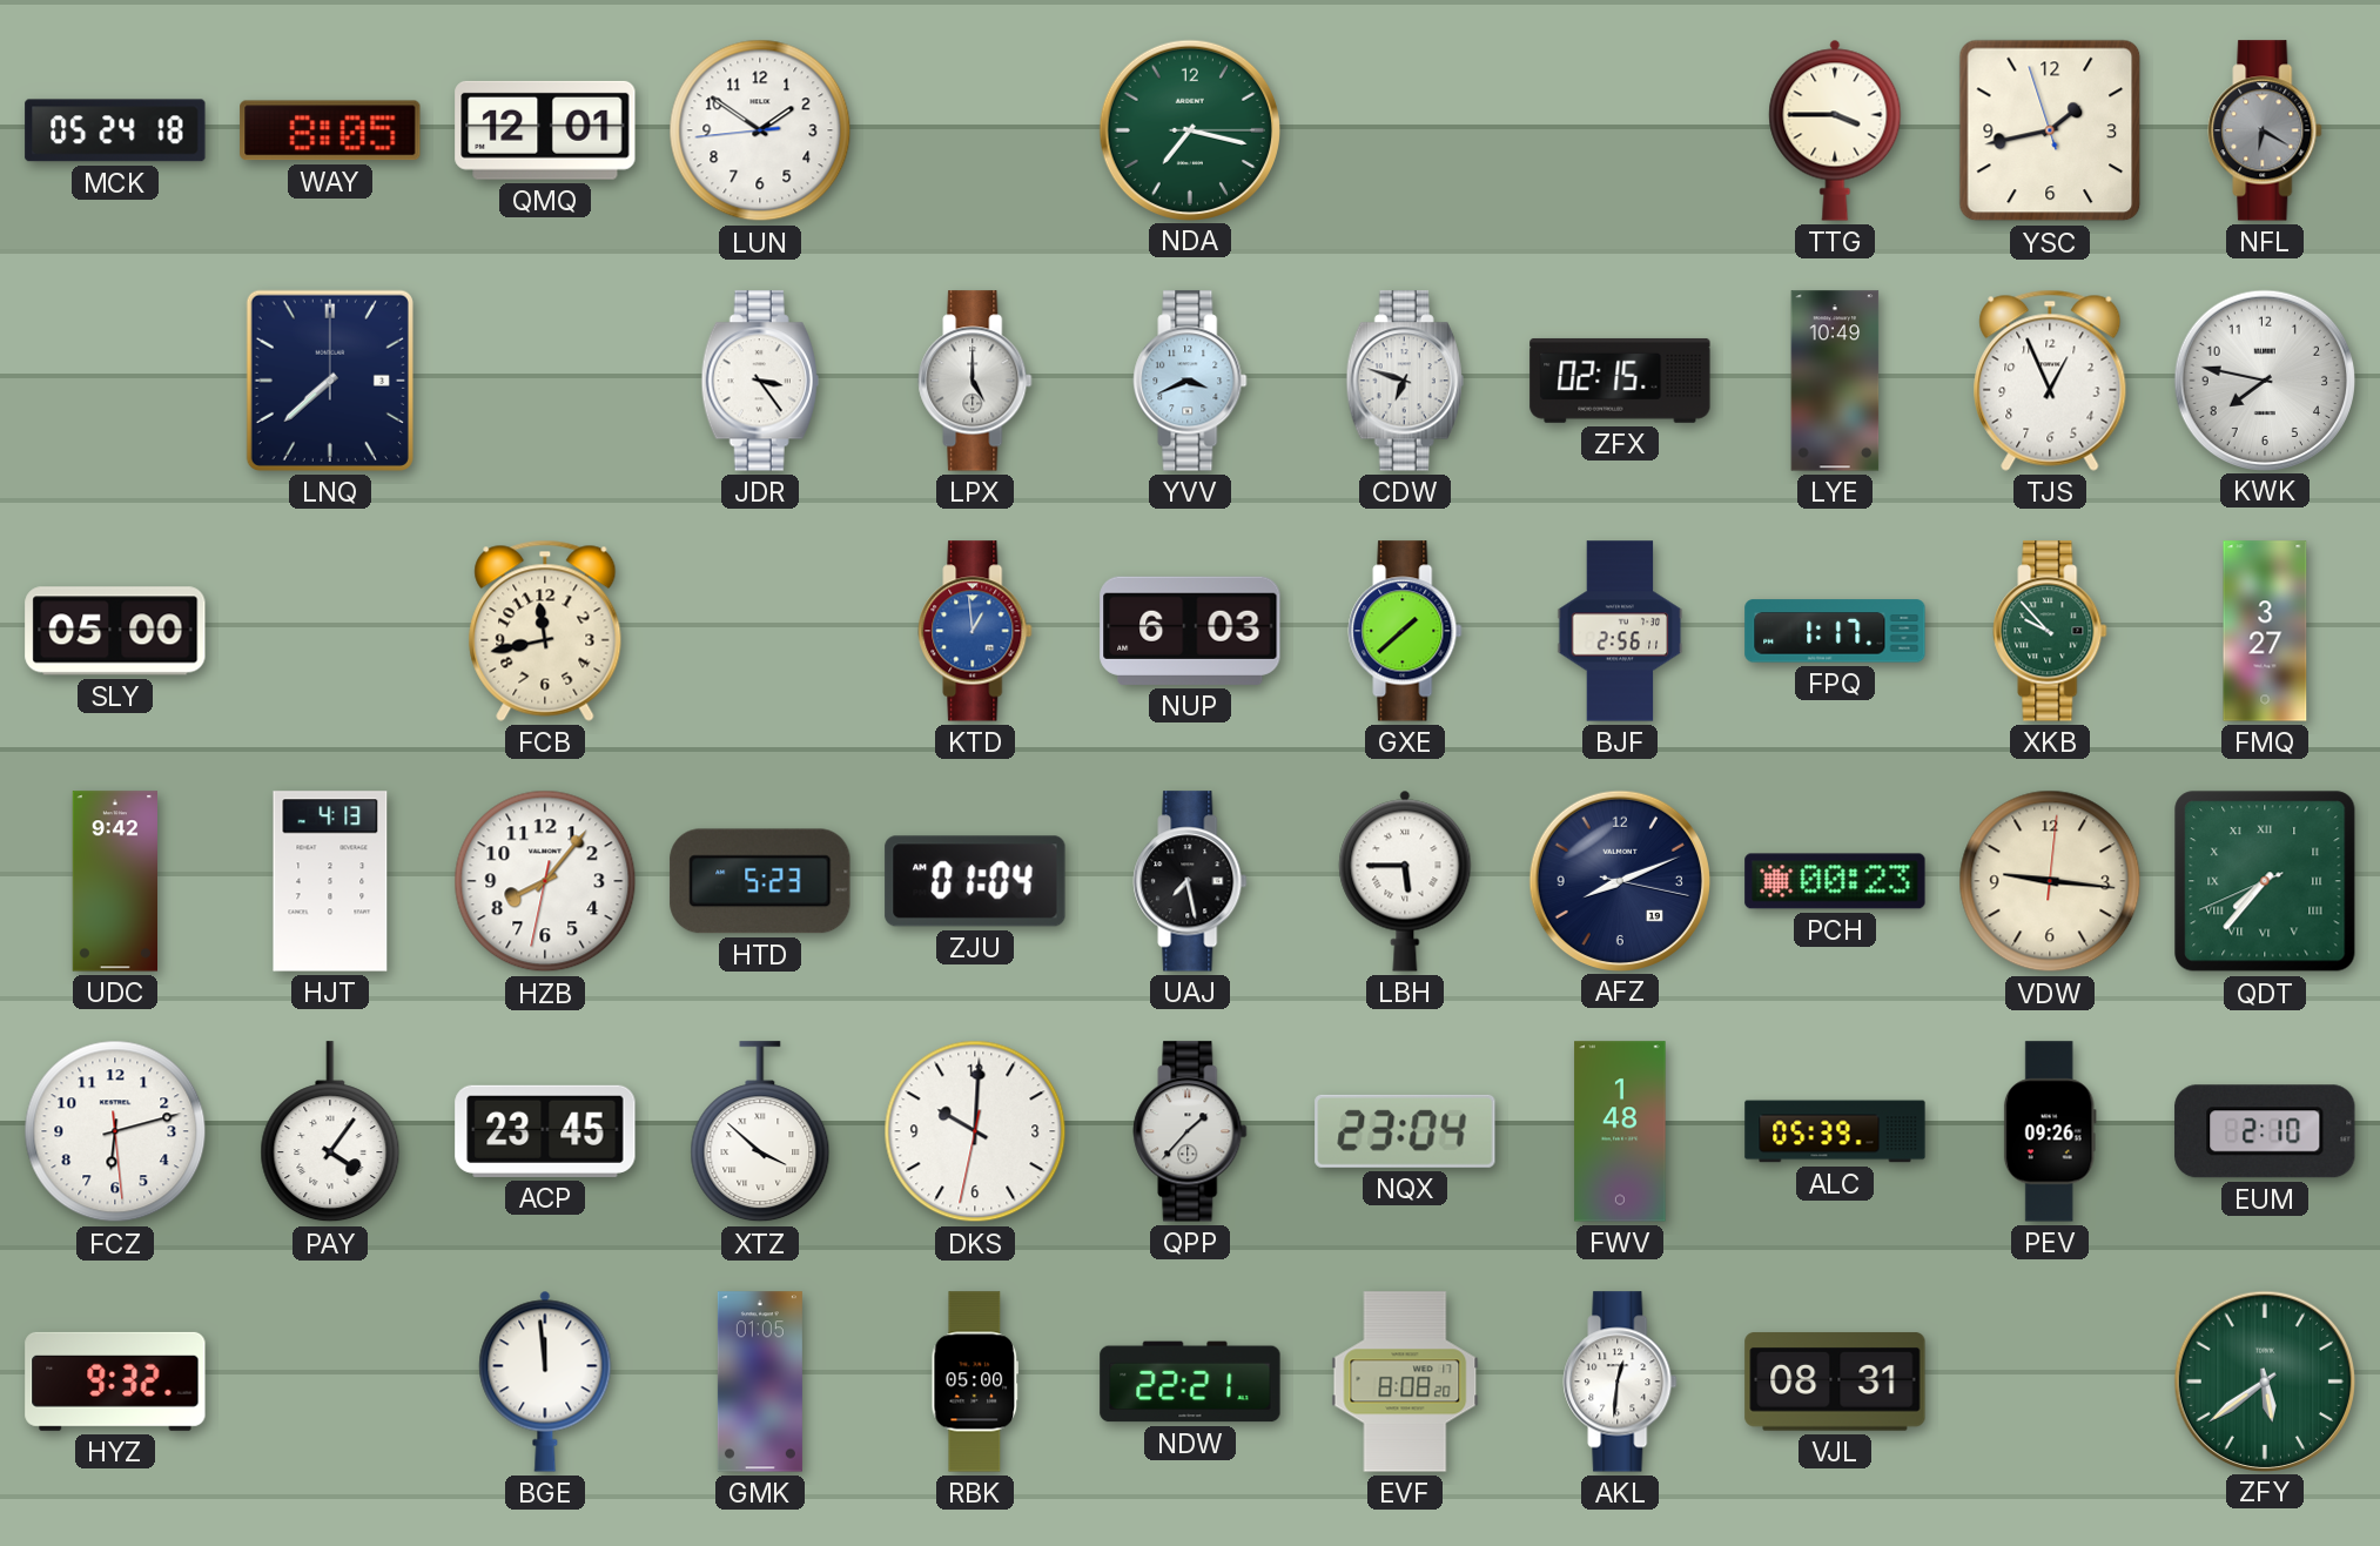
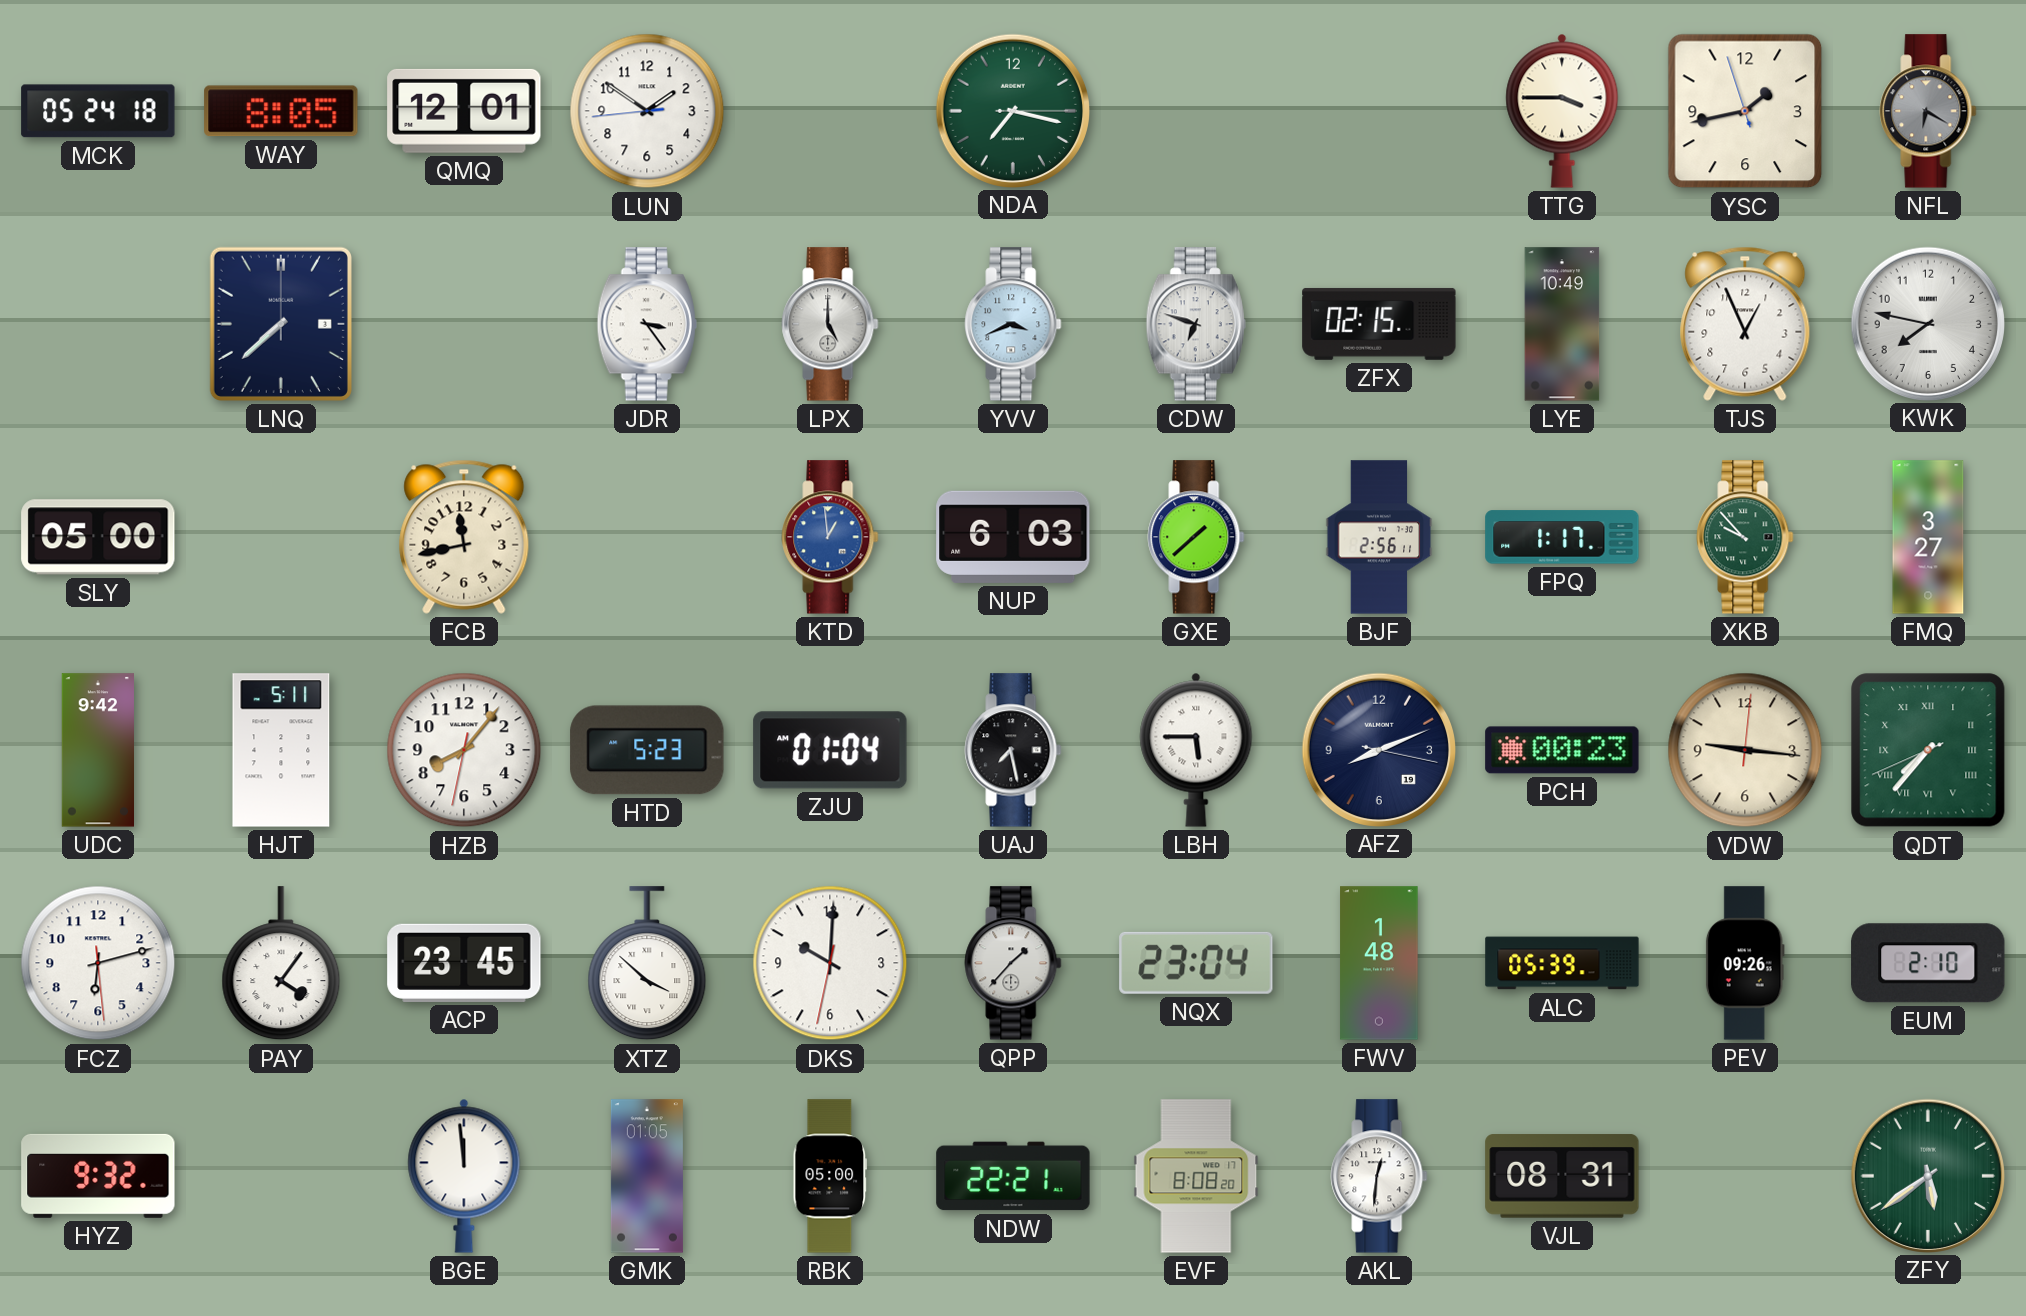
HJT: 4:13 -> 5:11
